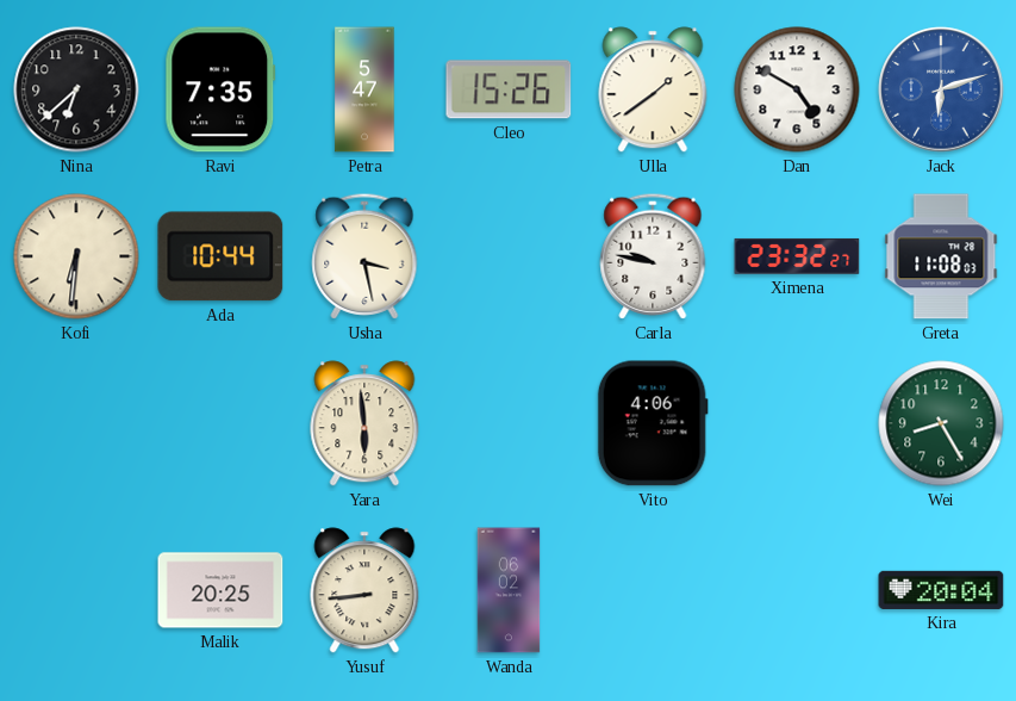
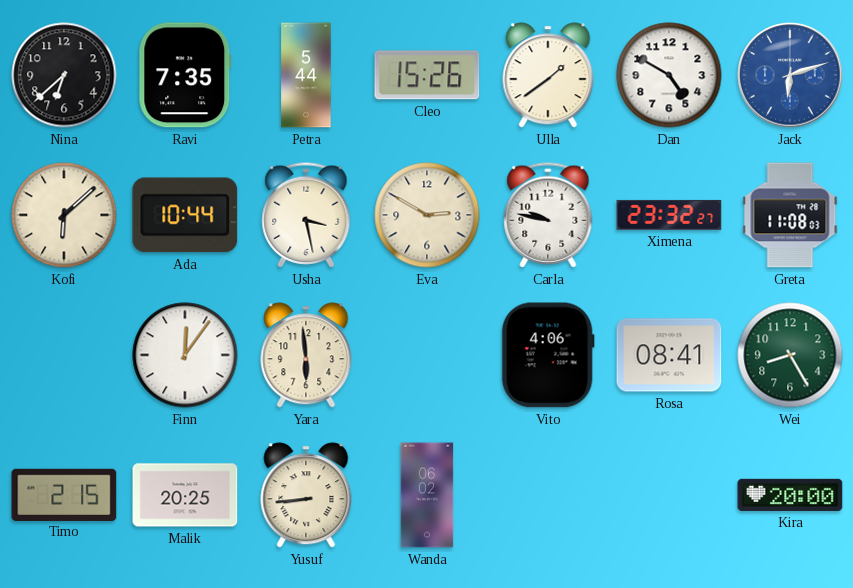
Petra: 5:47 -> 5:44
Kofi: 6:31 -> 6:08
Eva: none -> 2:50
Finn: none -> 12:06
Rosa: none -> 08:41
Timo: none -> 2:15
Kira: 20:04 -> 20:00
